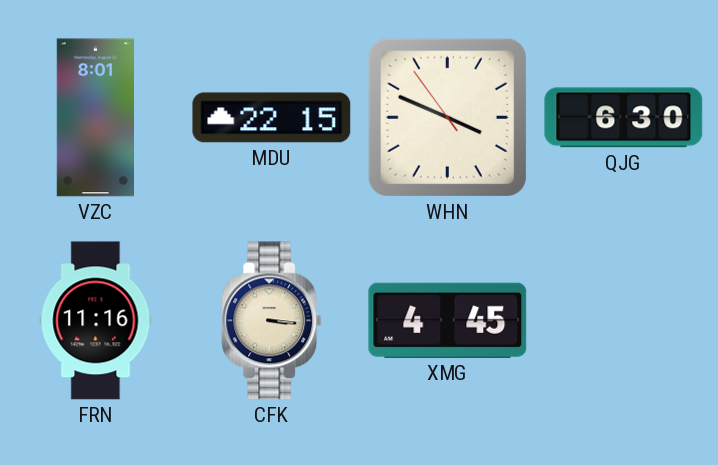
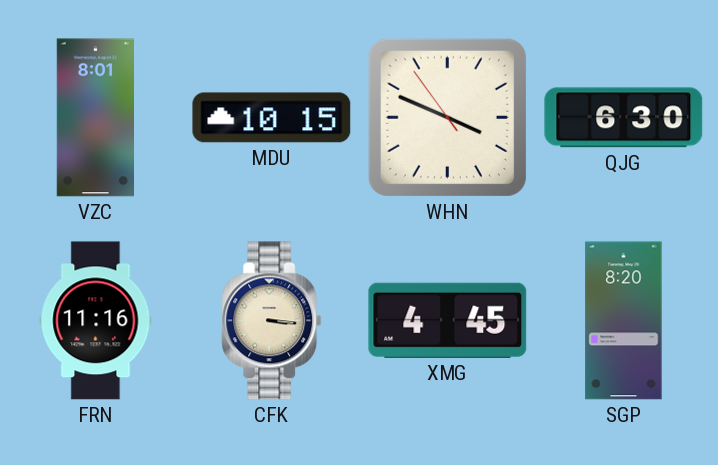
MDU: 22:15 -> 10:15
SGP: none -> 8:20
